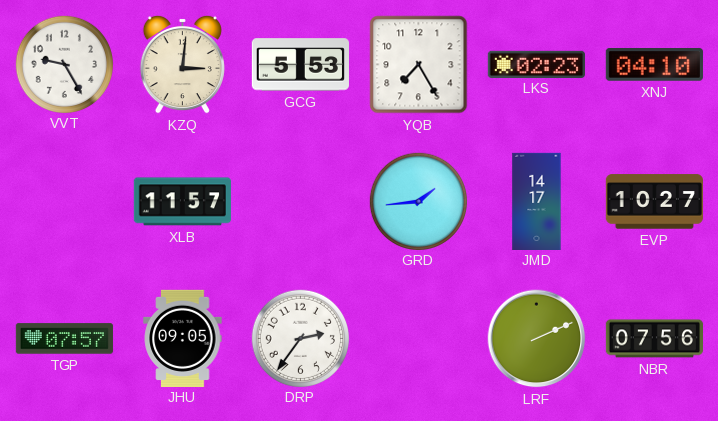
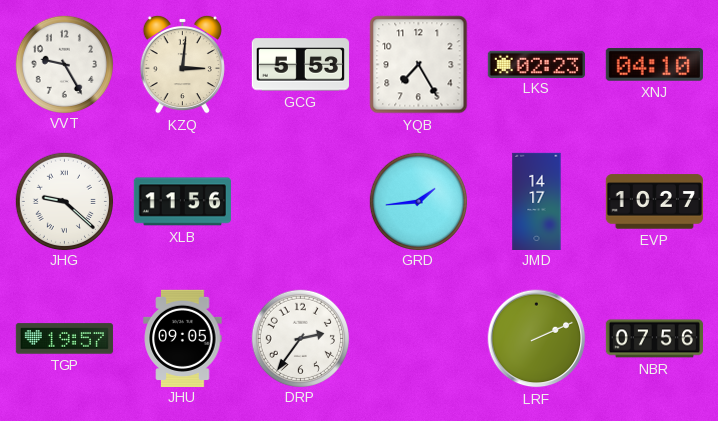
JHG: none -> 9:22
XLB: 11:57 -> 11:56
TGP: 07:57 -> 19:57
